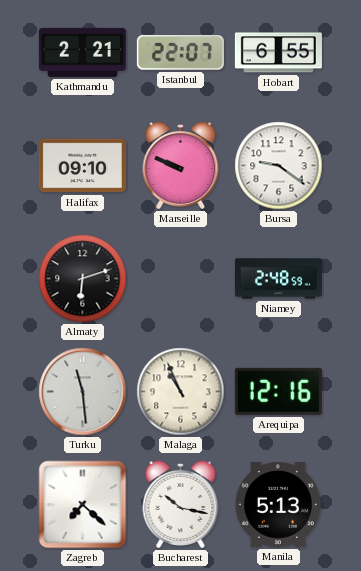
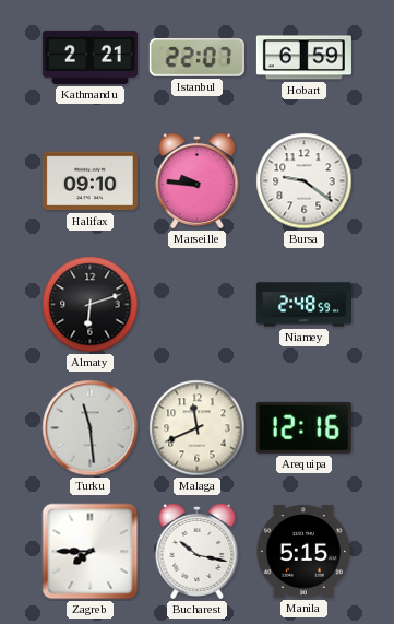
Hobart: 6:55 -> 6:59
Marseille: 9:49 -> 9:46
Malaga: 10:56 -> 11:41
Zagreb: 7:22 -> 7:45
Manila: 5:13 -> 5:15
